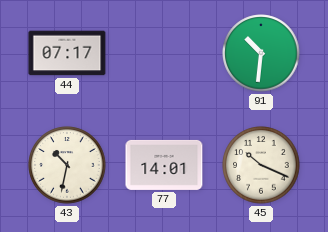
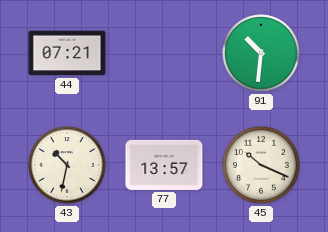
44: 07:17 -> 07:21
77: 14:01 -> 13:57
